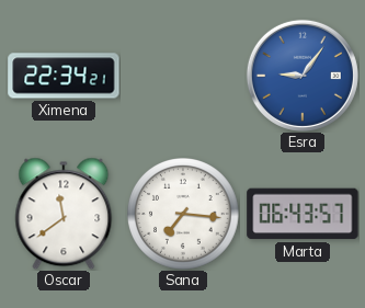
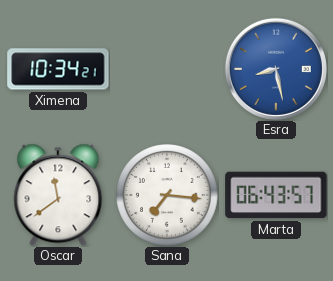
Ximena: 22:34 -> 10:34
Esra: 9:06 -> 8:28
